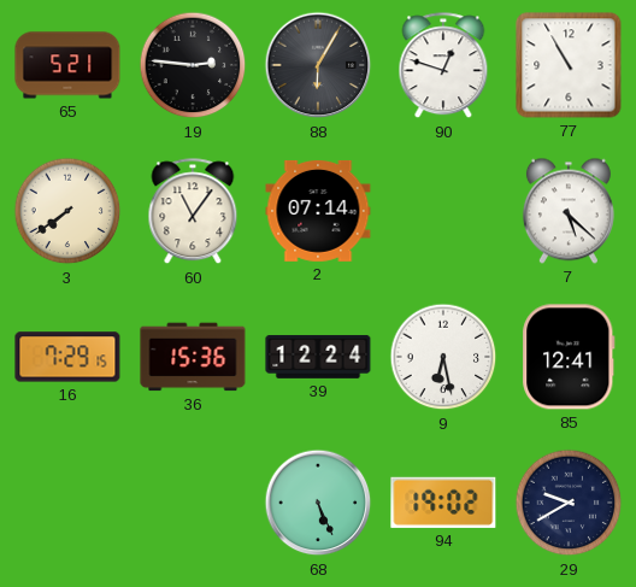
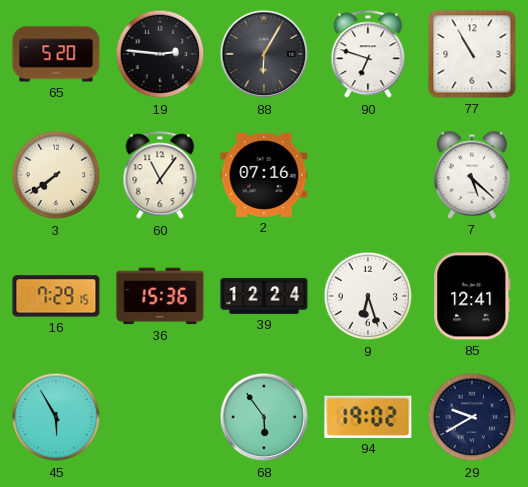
65: 5:21 -> 5:20
90: 12:48 -> 6:48
2: 07:14 -> 07:16
9: 6:28 -> 6:27
45: none -> 5:55
68: 5:26 -> 5:54
